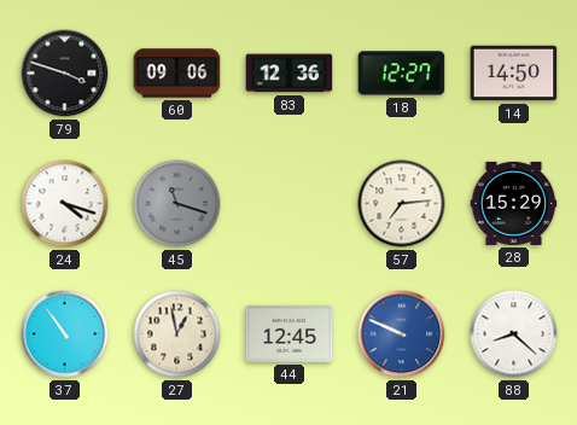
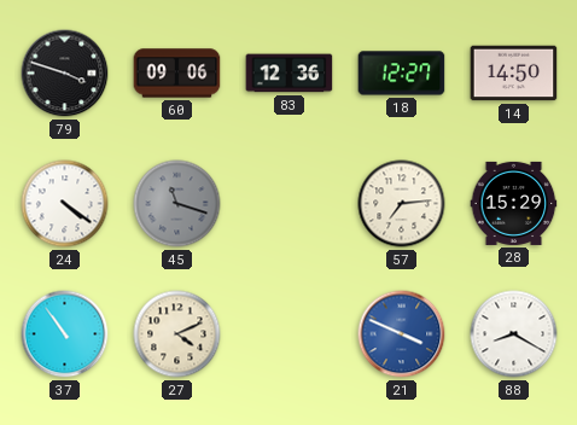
24: 4:18 -> 4:21
27: 12:58 -> 4:11
44: 12:45 -> none
21: 9:49 -> 3:49
88: 8:22 -> 8:20
